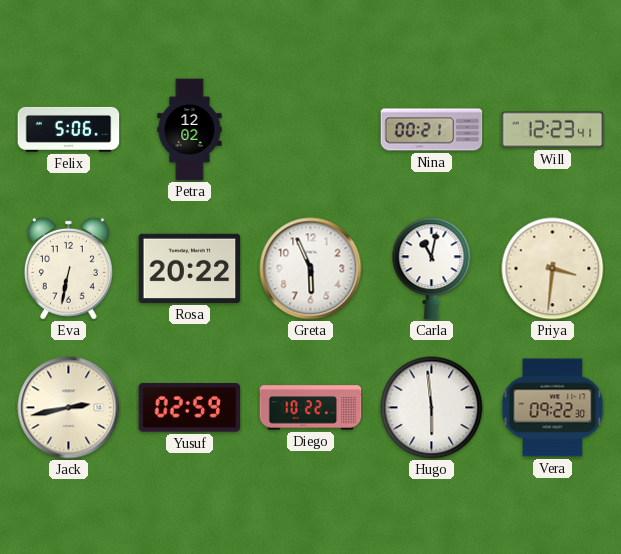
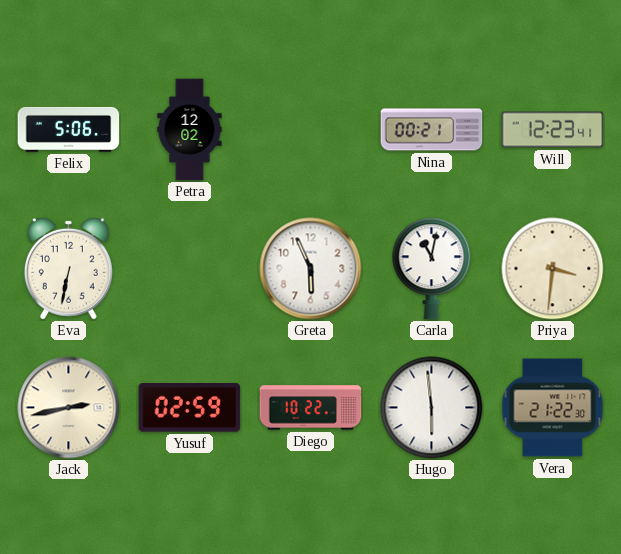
Rosa: 20:22 -> none
Vera: 09:22 -> 21:22
